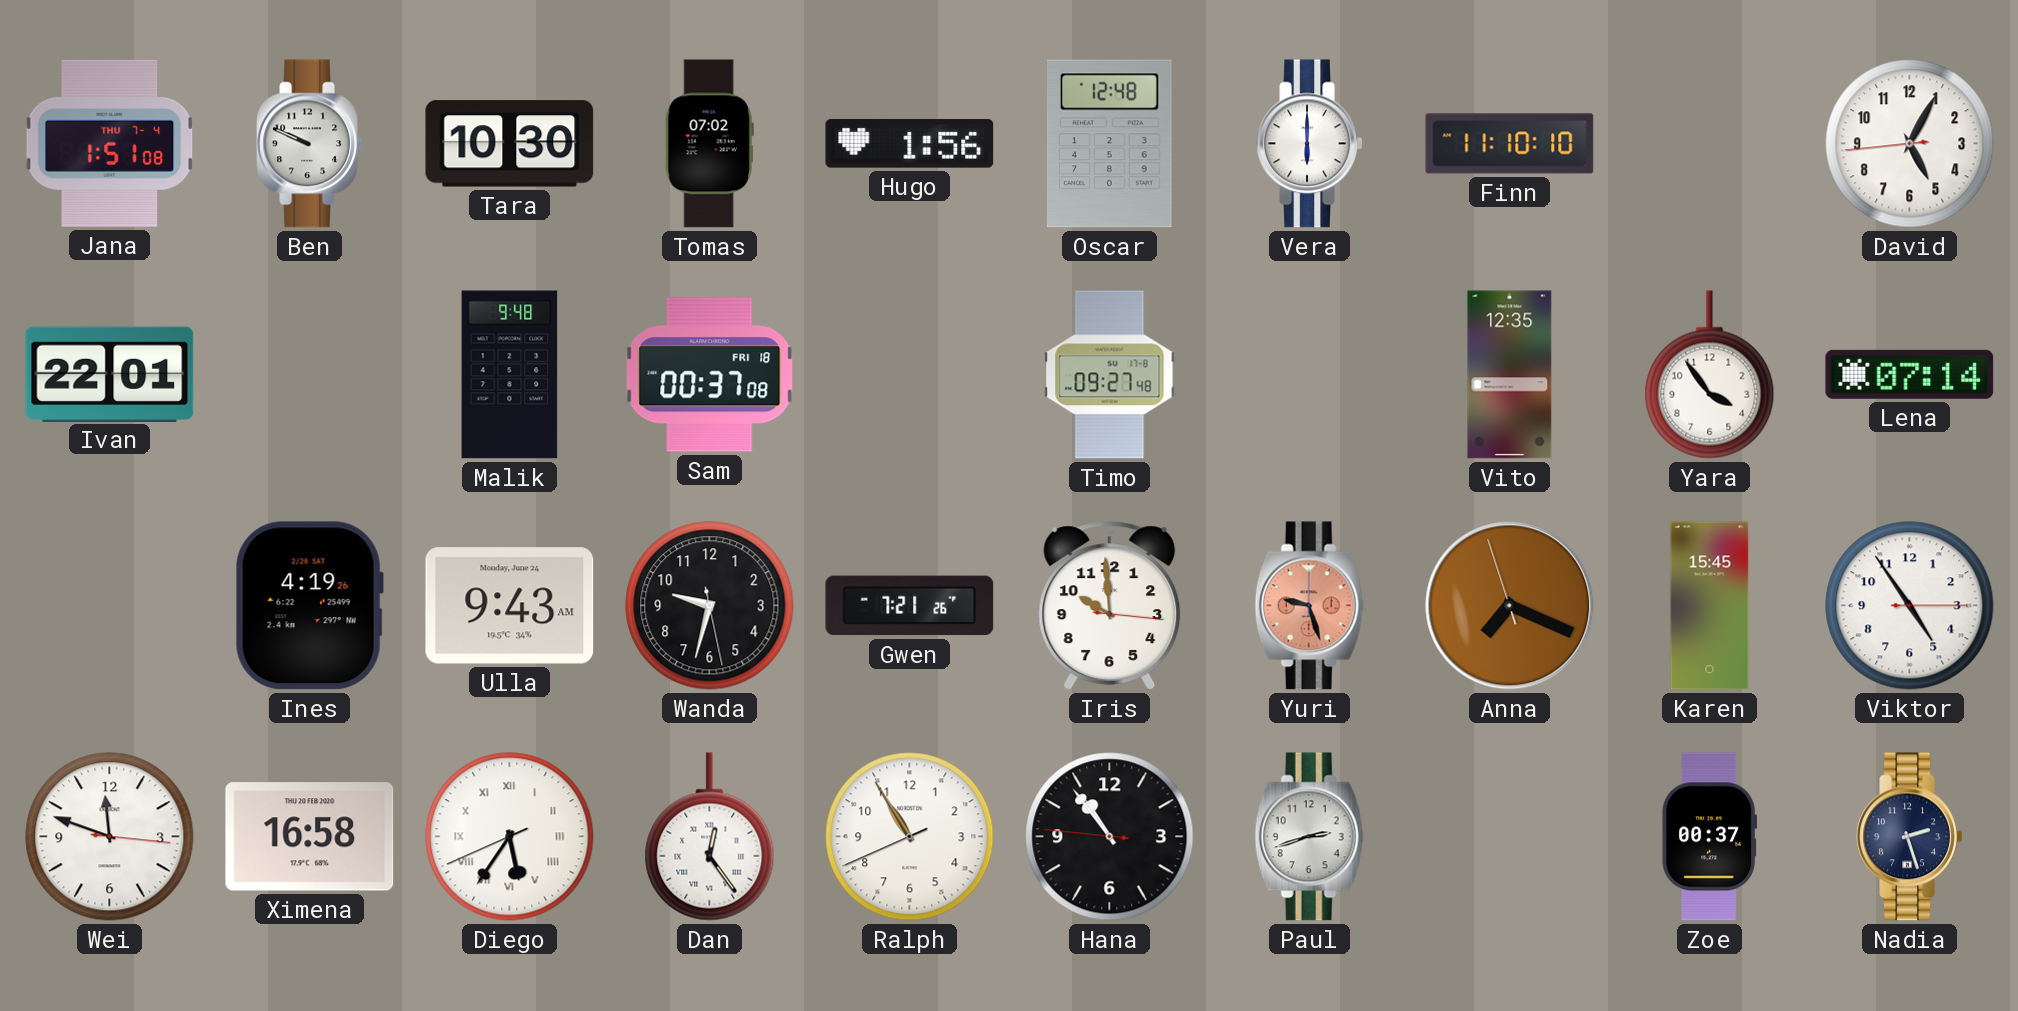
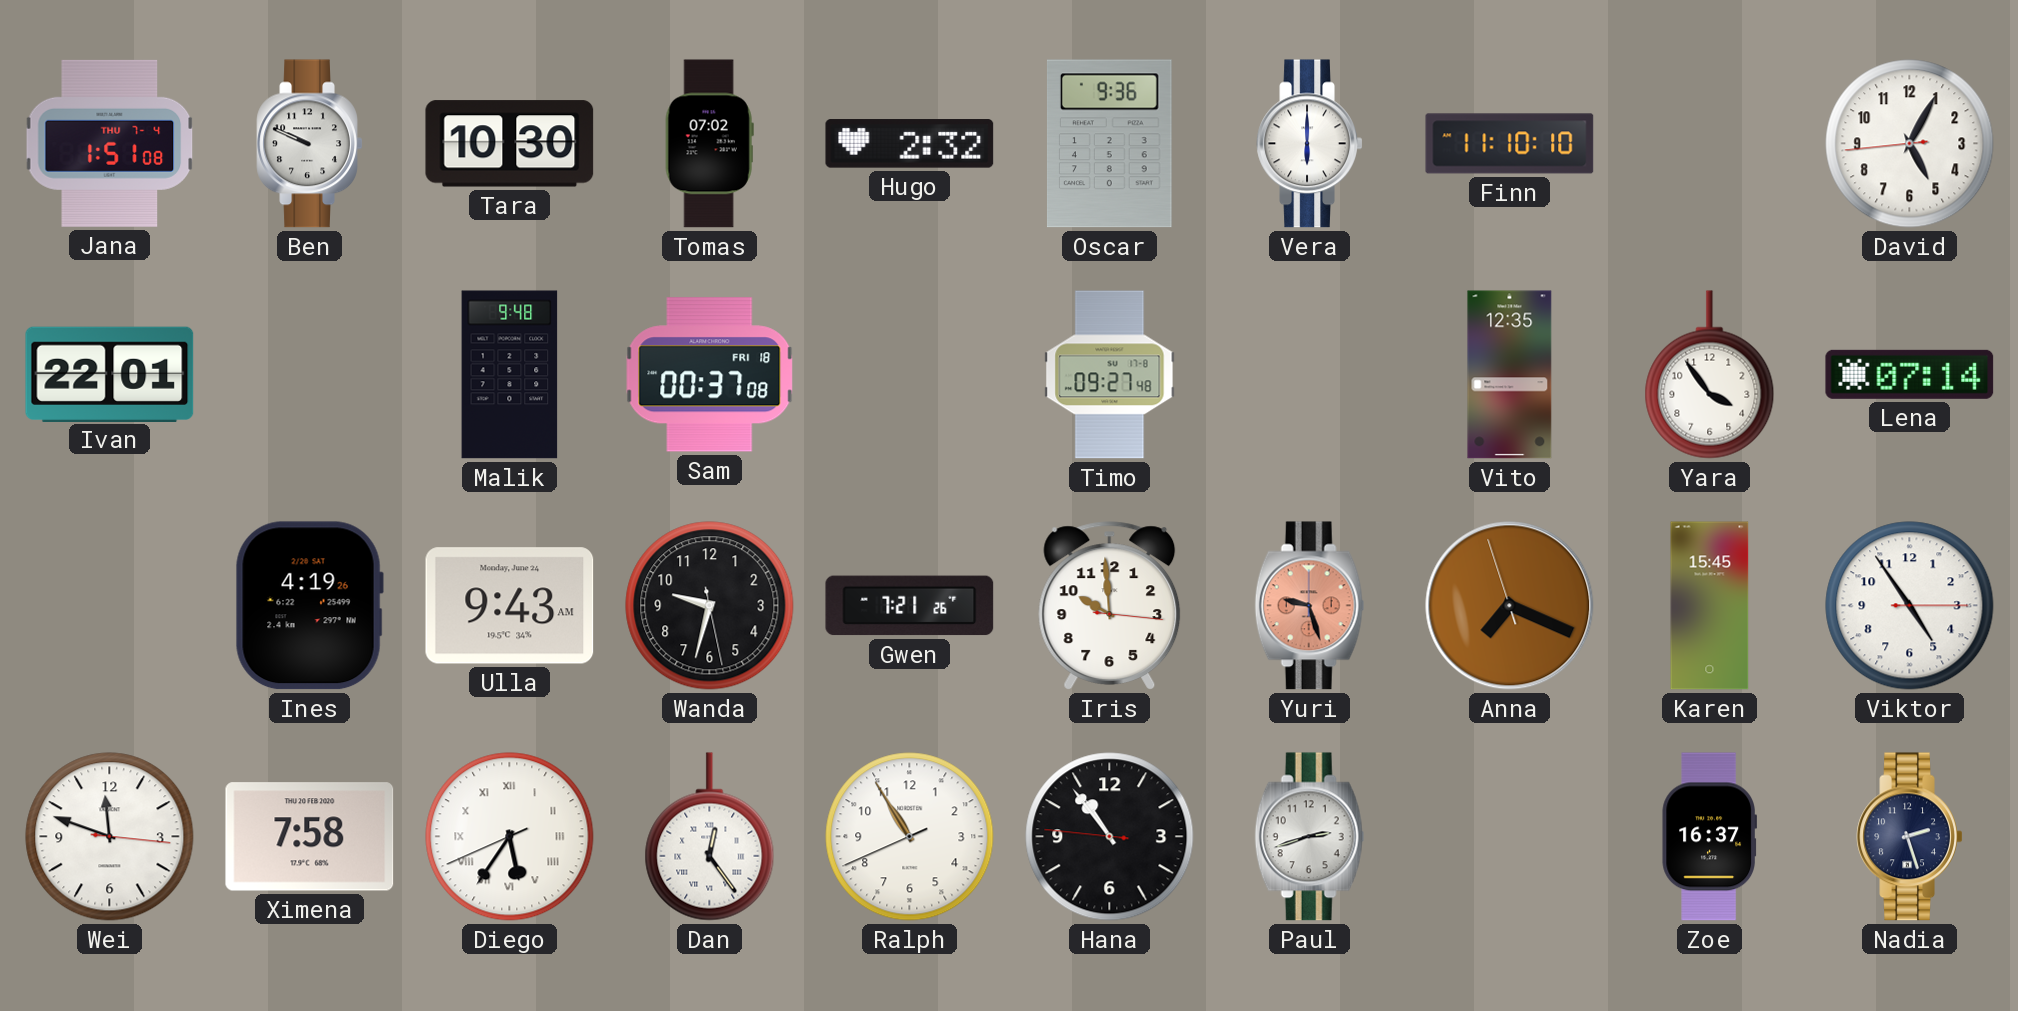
Hugo: 1:56 -> 2:32
Oscar: 12:48 -> 9:36
Ximena: 16:58 -> 7:58
Zoe: 00:37 -> 16:37
